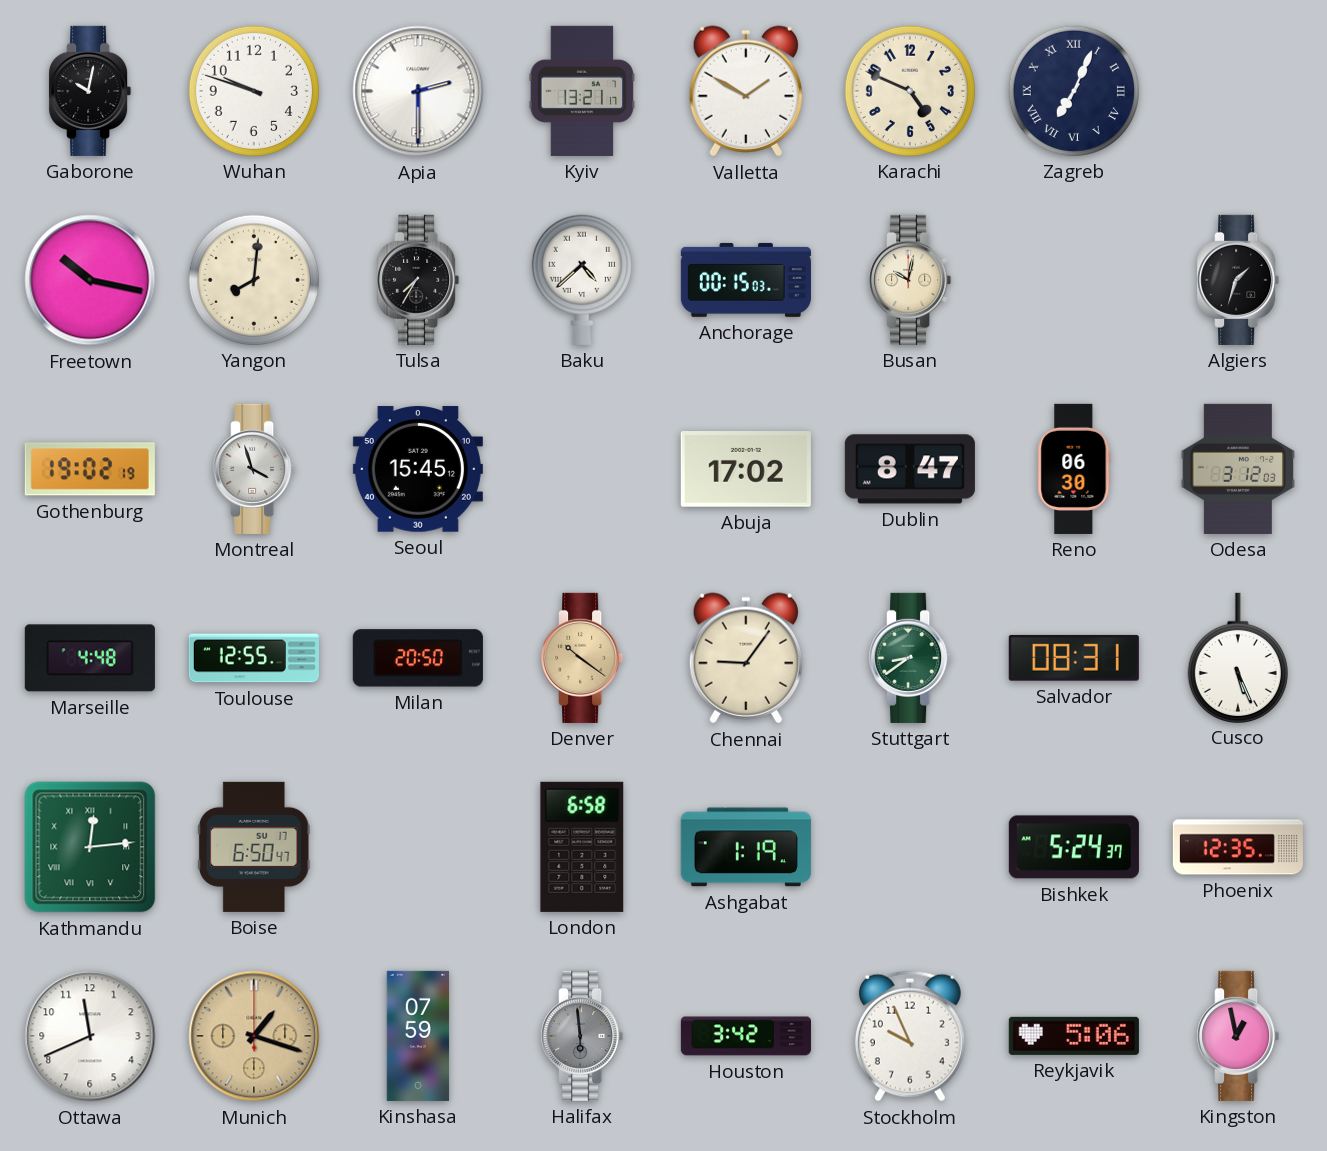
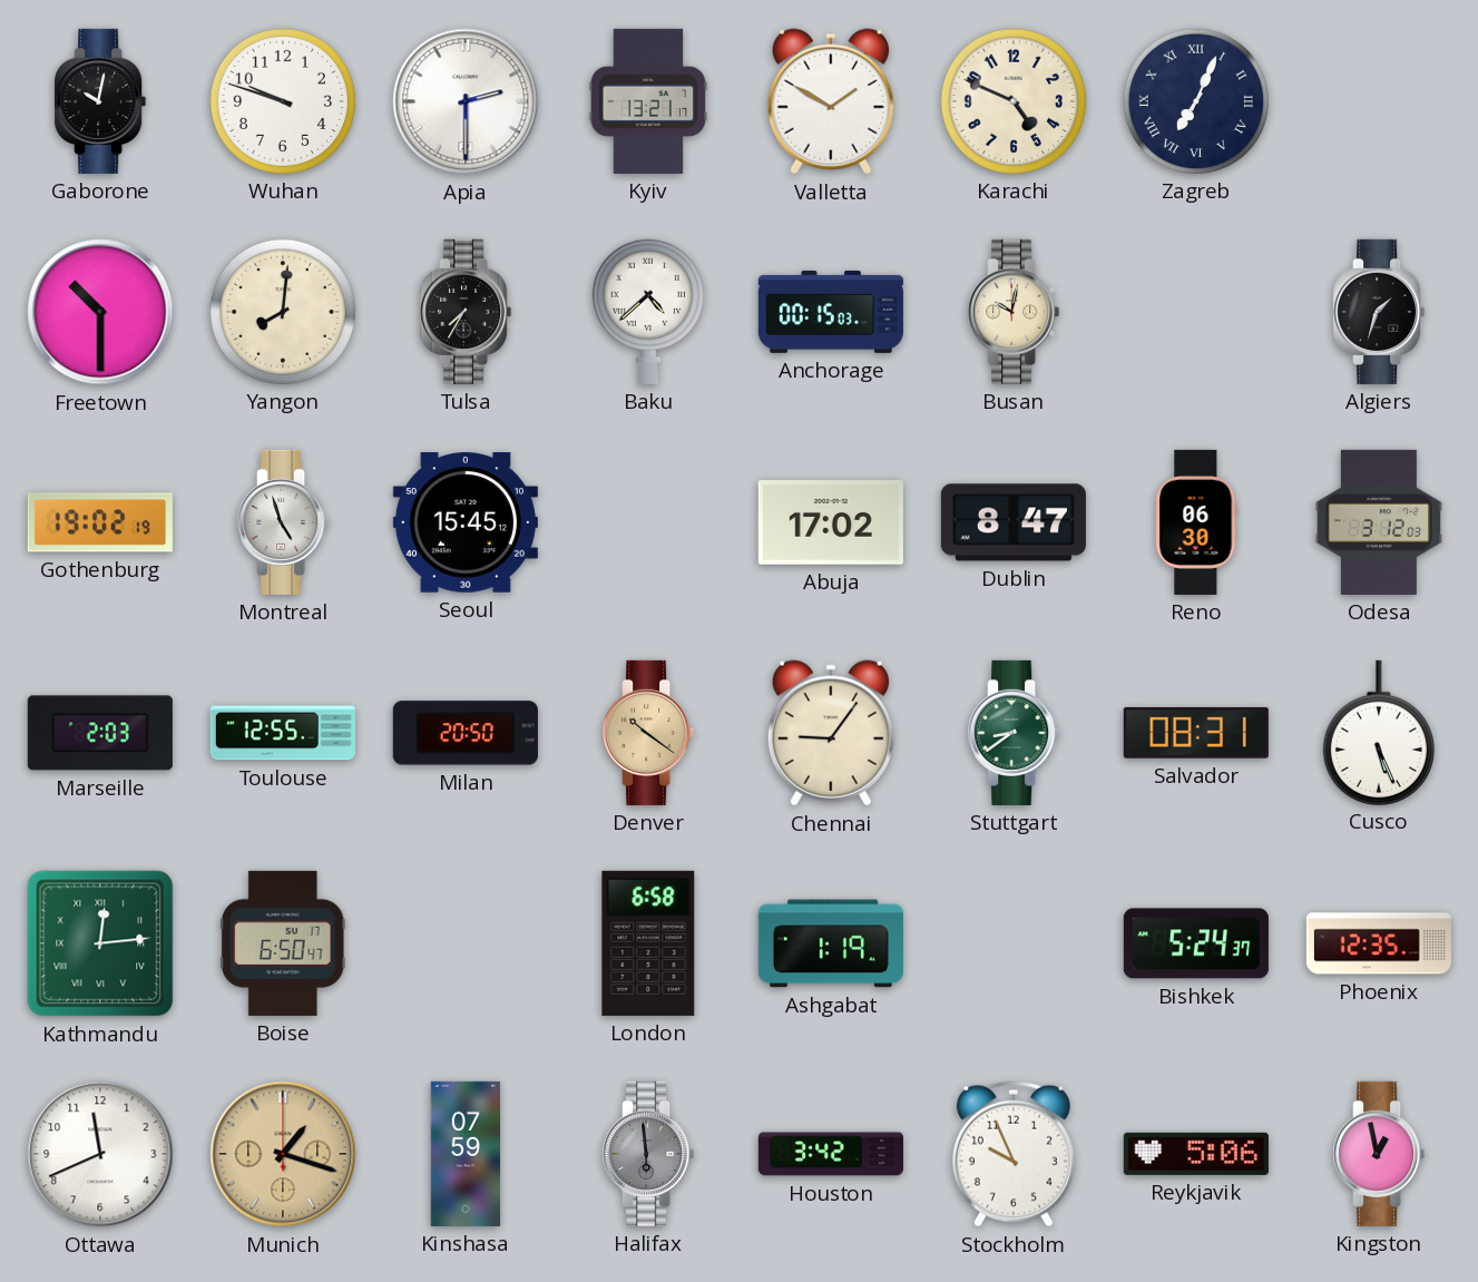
Freetown: 10:17 -> 10:30
Montreal: 3:57 -> 4:57
Marseille: 4:48 -> 2:03
